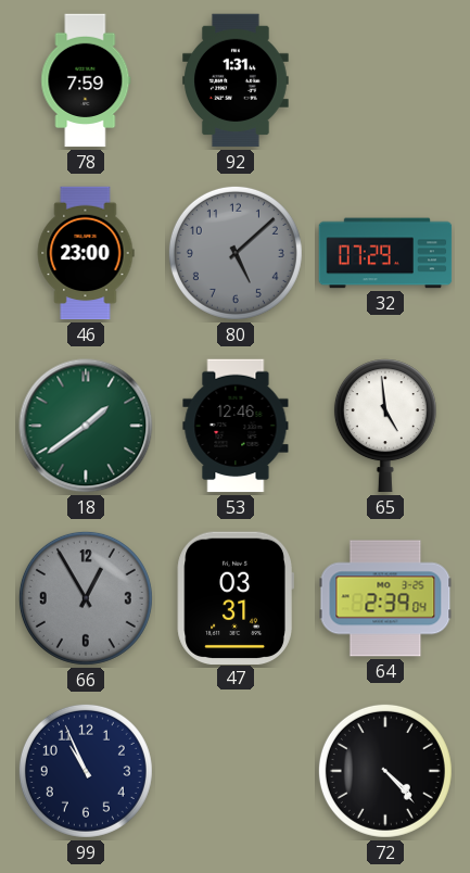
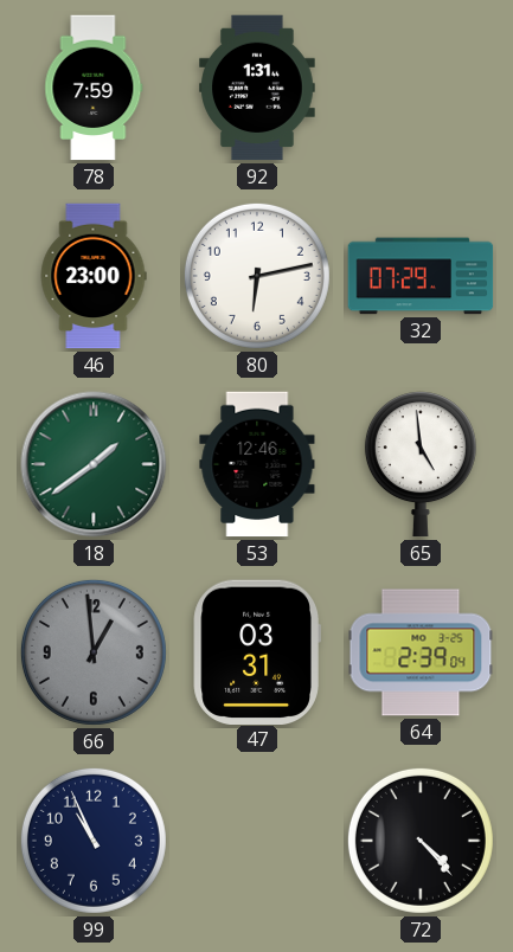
80: 5:08 -> 6:13
80 dial: grey -> white
66: 12:55 -> 12:59
